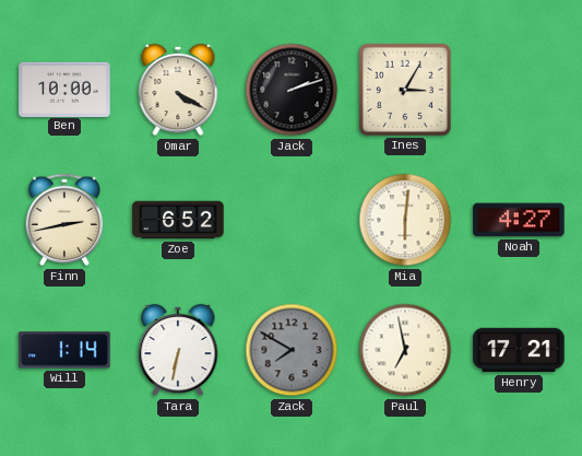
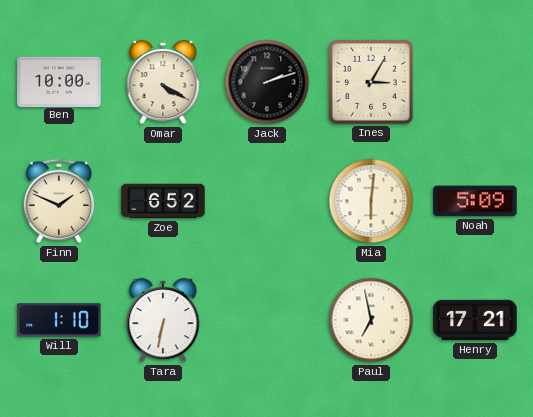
Finn: 2:43 -> 1:49
Noah: 4:27 -> 5:09
Will: 1:14 -> 1:10
Zack: 7:50 -> none
